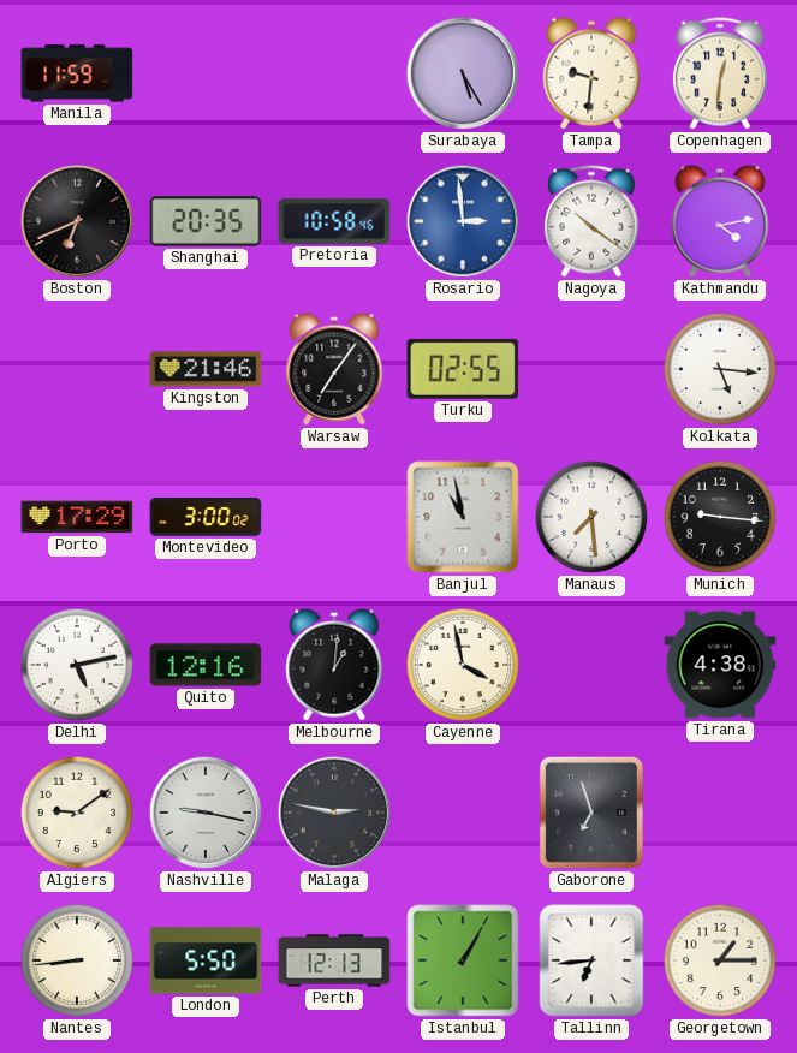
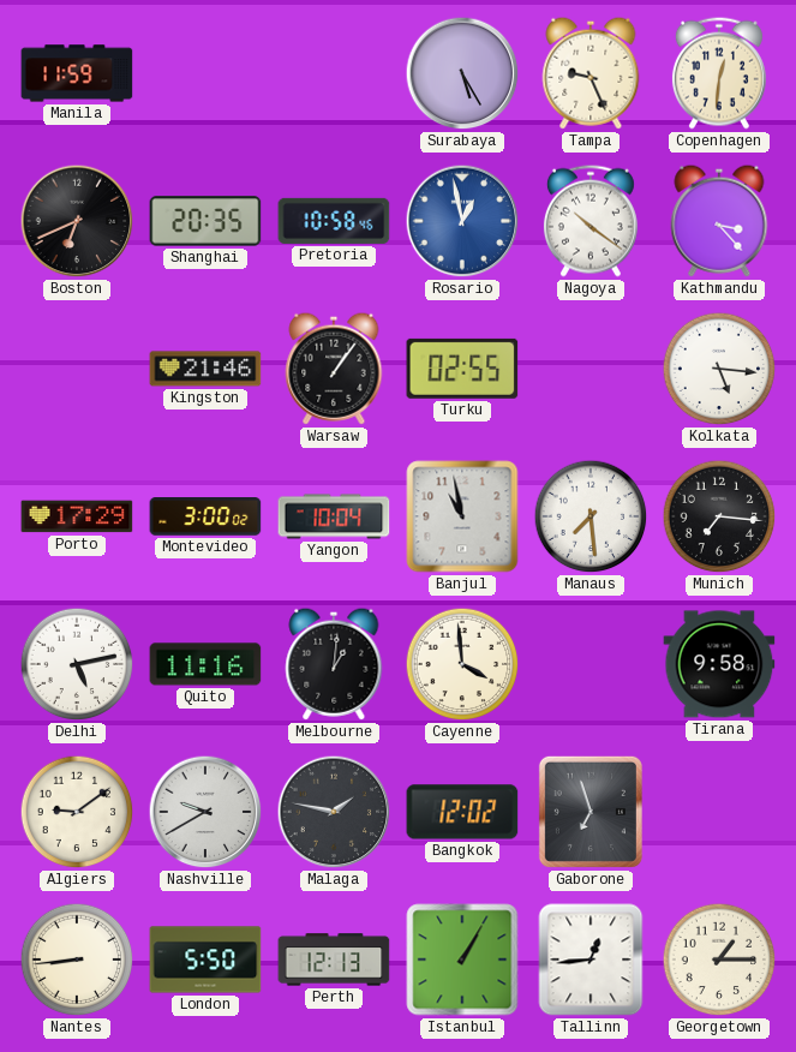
Tampa: 9:31 -> 9:26
Rosario: 2:59 -> 12:58
Kathmandu: 4:13 -> 3:23
Warsaw: 7:06 -> 1:06
Yangon: none -> 10:04
Munich: 9:16 -> 7:16
Quito: 12:16 -> 11:16
Cayenne: 3:58 -> 3:59
Tirana: 4:38 -> 9:58
Nashville: 9:17 -> 9:40
Malaga: 2:47 -> 1:47
Bangkok: none -> 12:02
Tallinn: 6:44 -> 12:44
